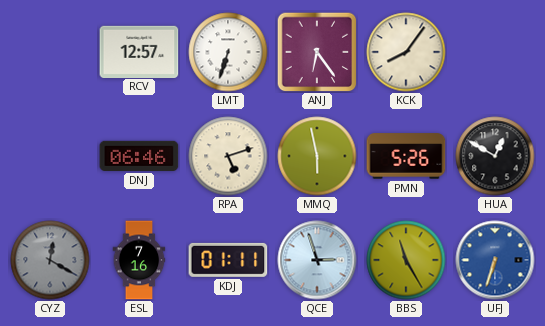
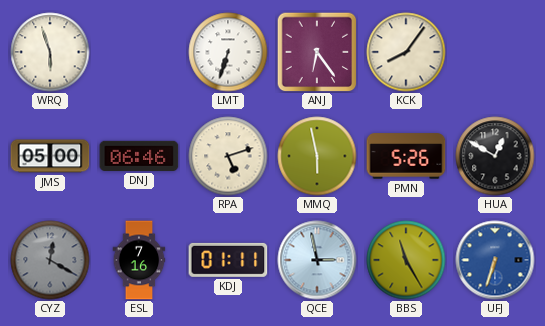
WRQ: none -> 5:57
RCV: 12:57 -> none
JMS: none -> 05:00
QCE: 2:57 -> 2:58
